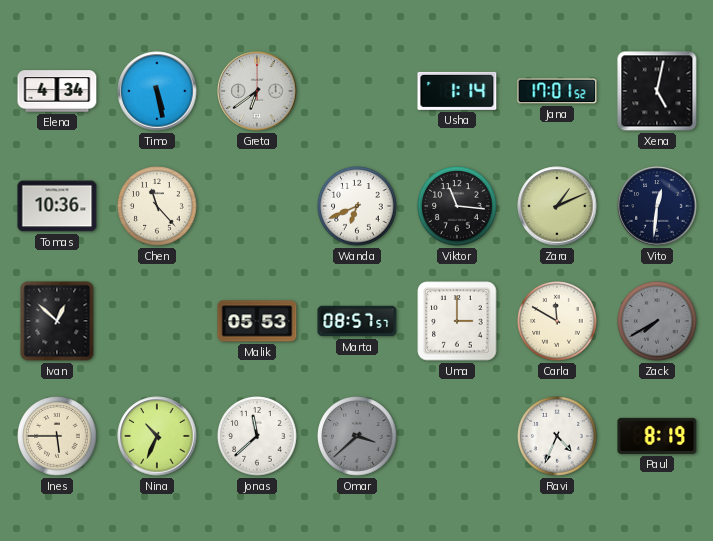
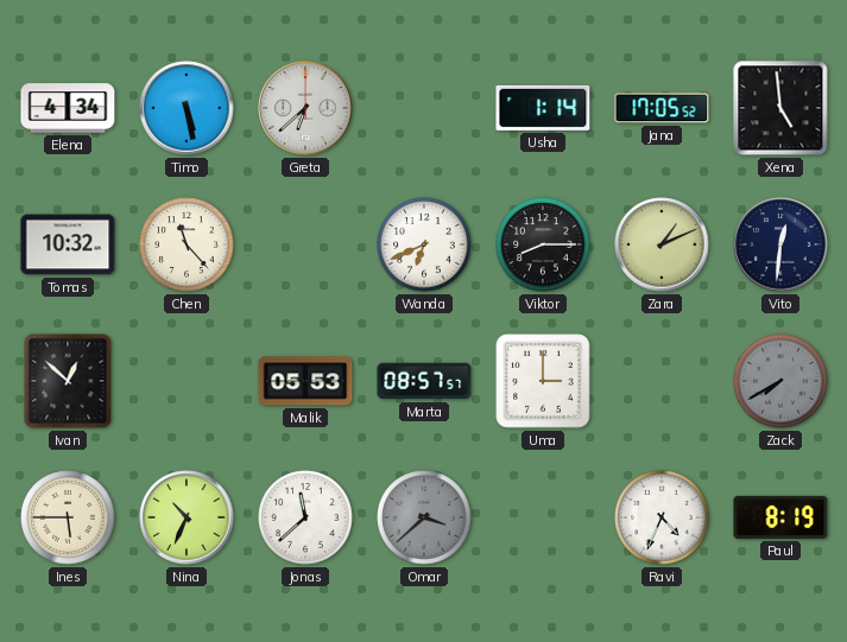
Greta: 6:39 -> 6:38
Jana: 17:01 -> 17:05
Xena: 5:02 -> 4:59
Tomas: 10:36 -> 10:32
Viktor: 11:16 -> 8:15
Carla: 11:50 -> none
